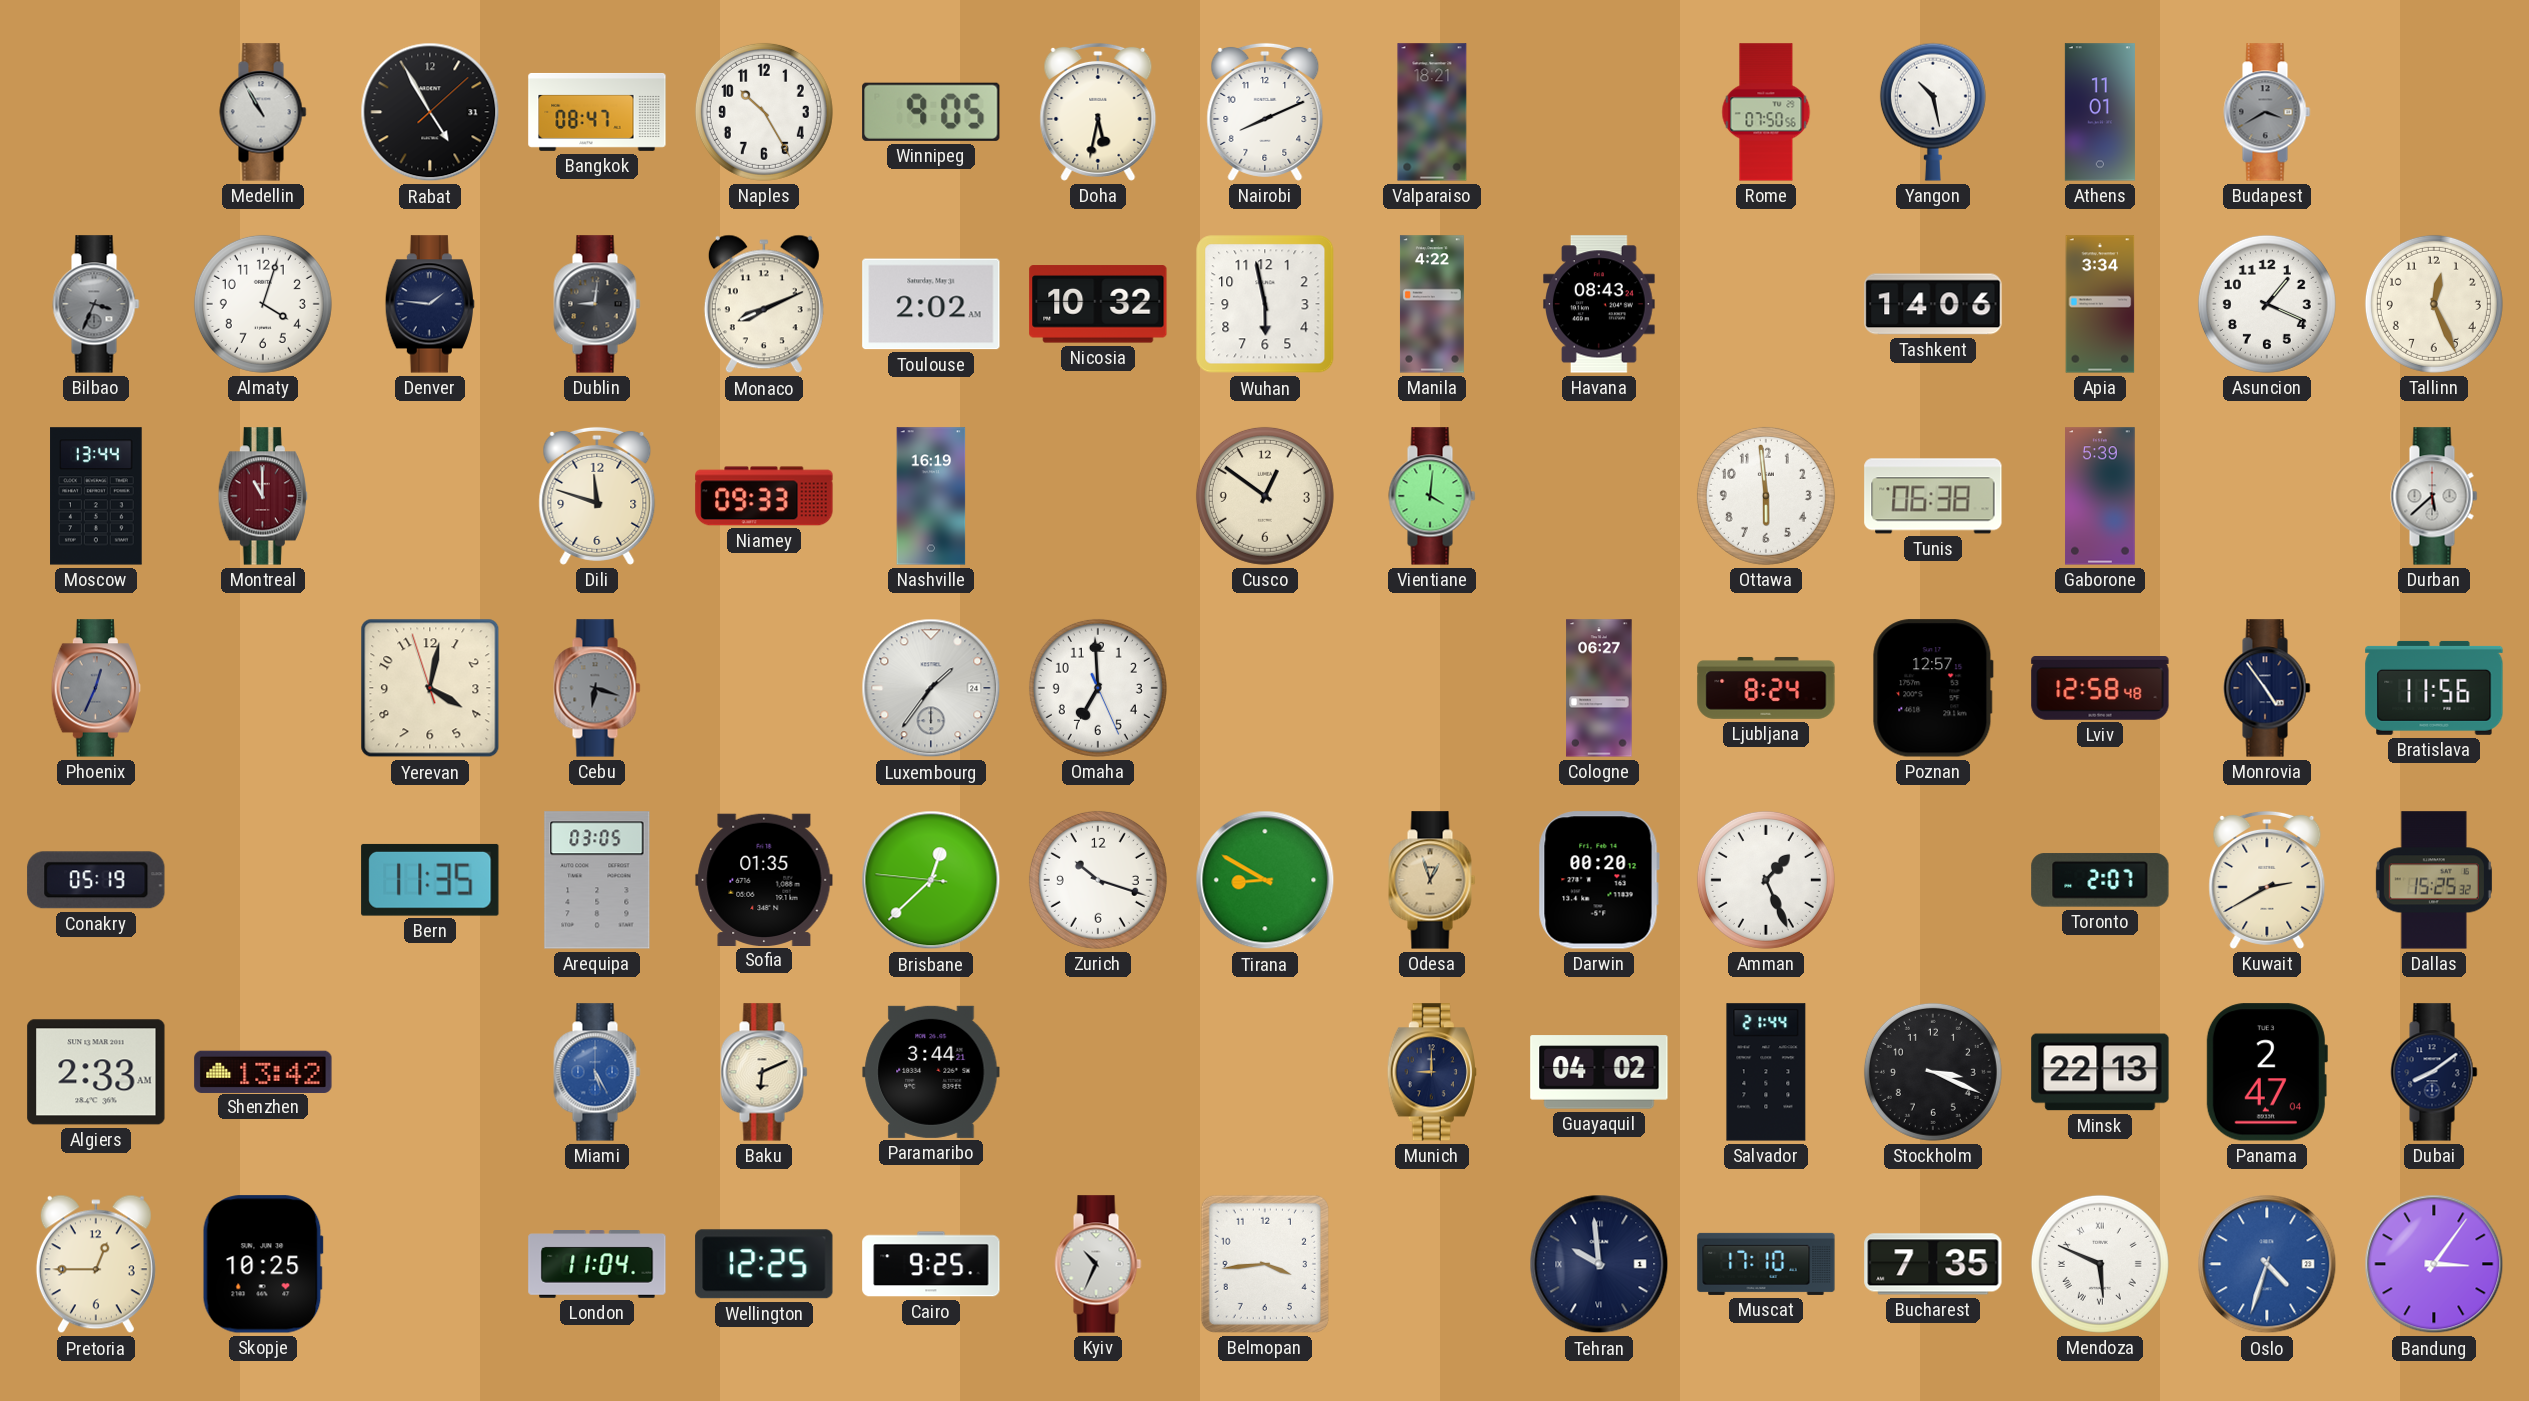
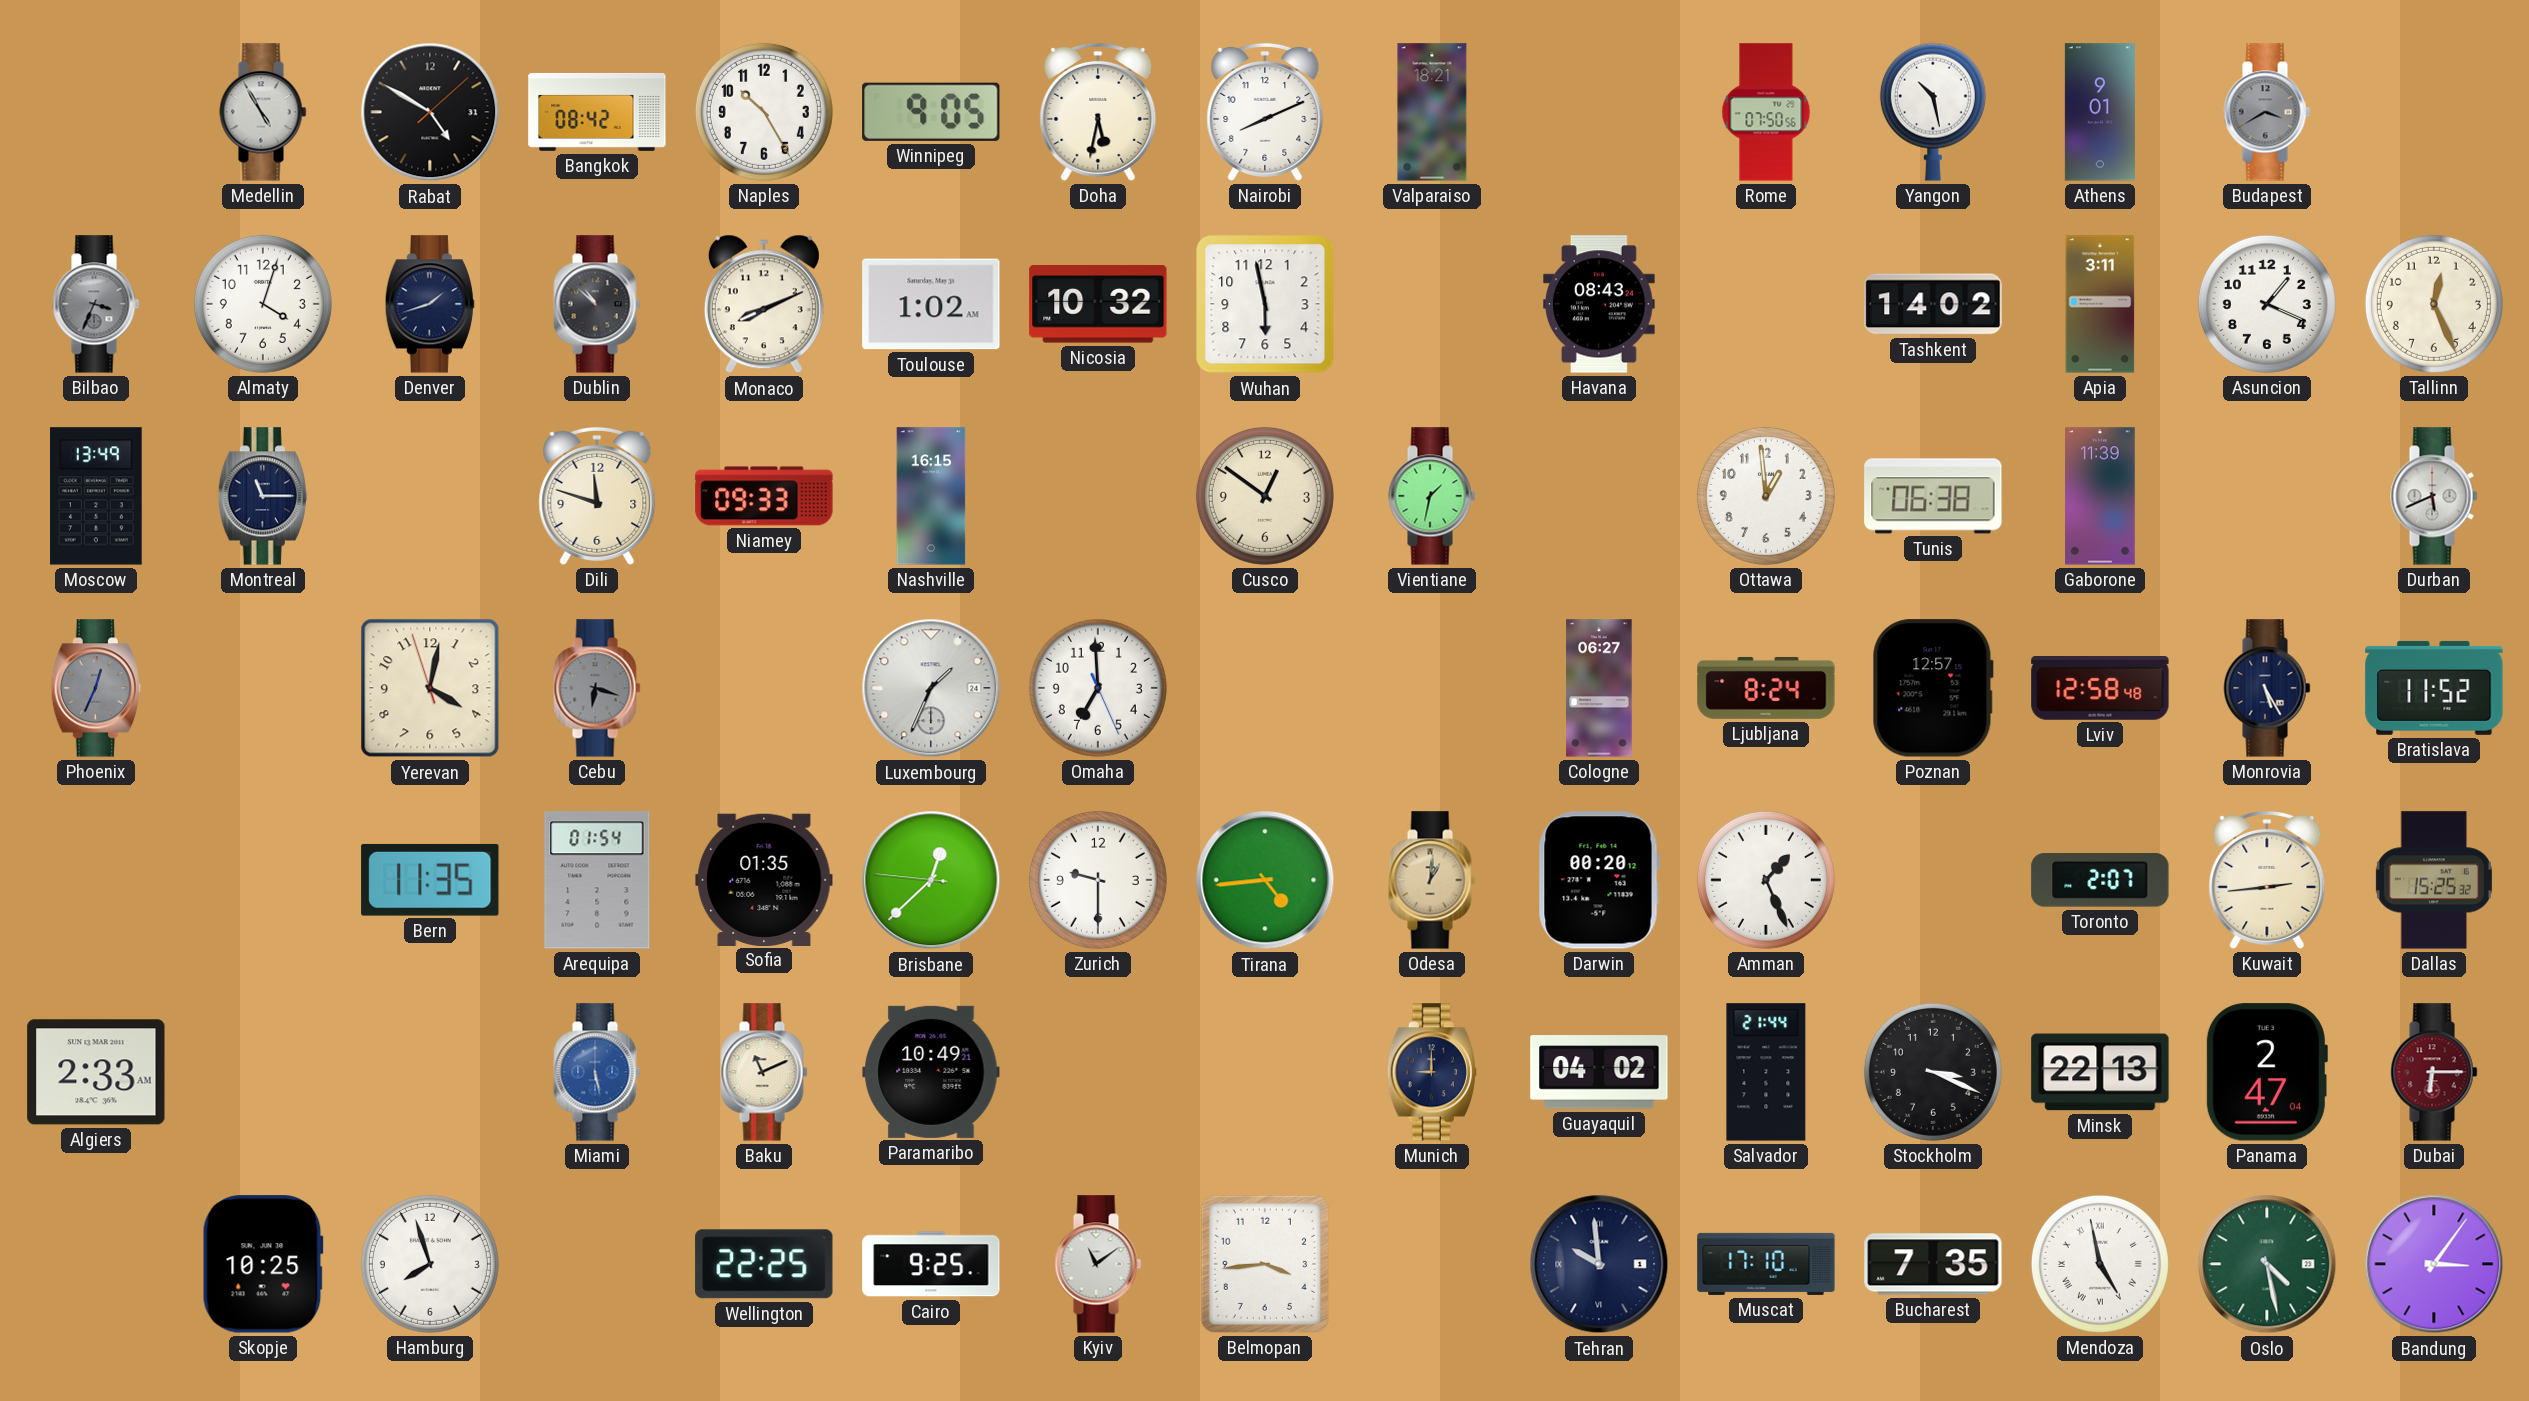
Medellin: 10:55 -> 4:55
Rabat: 4:55 -> 4:50
Bangkok: 08:47 -> 08:42
Athens: 11:01 -> 9:01
Denver: 1:46 -> 1:42
Dublin: 9:01 -> 10:52
Toulouse: 2:02 -> 1:02
Manila: 4:22 -> none
Tashkent: 14:06 -> 14:02
Apia: 3:34 -> 3:11
Moscow: 13:44 -> 13:49
Montreal: 11:00 -> 11:15
Montreal dial: burgundy -> navy
Nashville: 16:19 -> 16:15
Vientiane: 4:01 -> 1:32
Ottawa: 5:59 -> 12:59
Gaborone: 5:39 -> 11:39
Durban: 5:38 -> 5:41
Luxembourg: 1:36 -> 1:34
Monrovia: 4:54 -> 5:25
Bratislava: 11:56 -> 11:52
Conakry: 05:19 -> none
Arequipa: 03:05 -> 01:54
Zurich: 10:18 -> 9:30
Tirana: 8:50 -> 4:44
Odesa: 12:57 -> 1:01
Kuwait: 2:40 -> 2:44
Shenzhen: 13:42 -> none
Miami: 5:25 -> 5:28
Baku: 6:11 -> 11:11
Paramaribo: 3:44 -> 10:49
Dubai: 8:09 -> 6:15
Dubai dial: navy -> burgundy
Pretoria: 12:45 -> none
Hamburg: none -> 7:57
London: 11:04 -> none
Wellington: 12:25 -> 22:25
Kyiv: 10:34 -> 11:09
Mendoza: 5:49 -> 4:58
Oslo: 4:33 -> 4:28
Oslo dial: blue -> green
